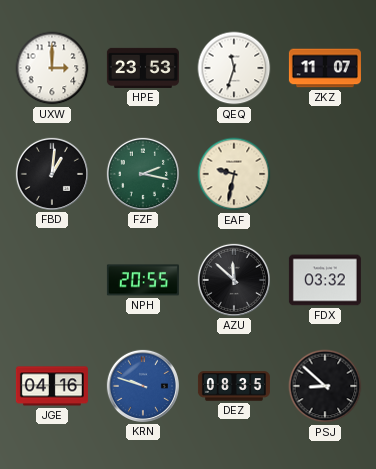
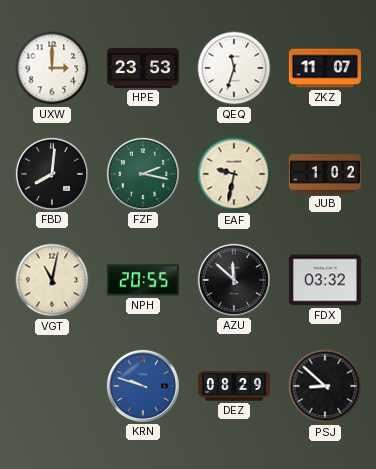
FBD: 1:01 -> 8:01
JUB: none -> 1:02
VGT: none -> 11:02
JGE: 04:16 -> none
DEZ: 08:35 -> 08:29
